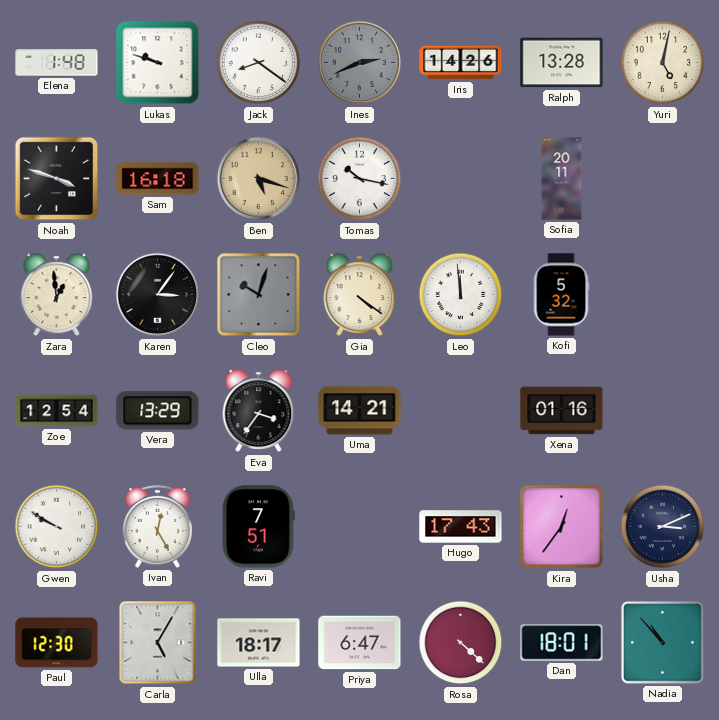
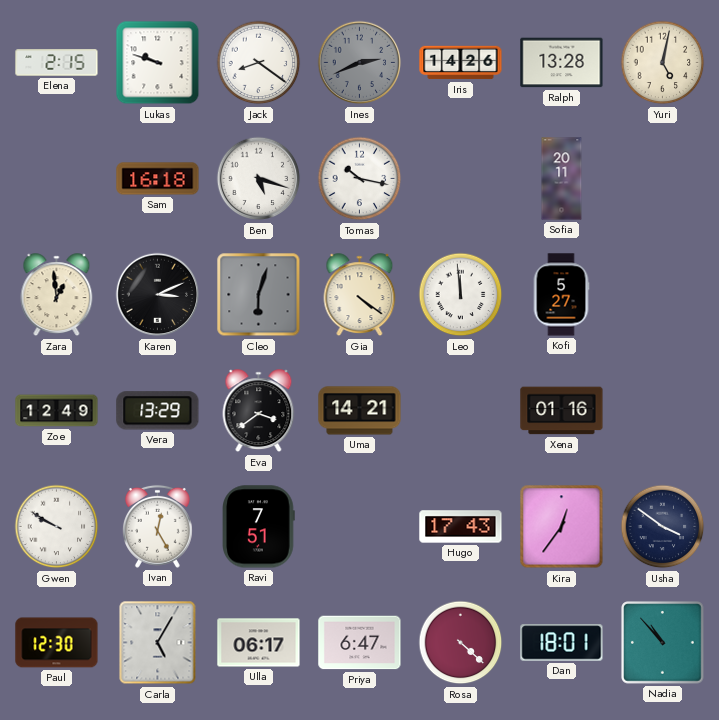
Elena: 1:48 -> 2:15
Noah: 3:48 -> none
Ben dial: champagne -> white
Karen: 3:06 -> 3:11
Cleo: 10:03 -> 6:03
Kofi: 5:32 -> 5:27
Zoe: 12:54 -> 12:49
Eva: 3:36 -> 3:39
Usha: 3:11 -> 3:51
Ulla: 18:17 -> 06:17
